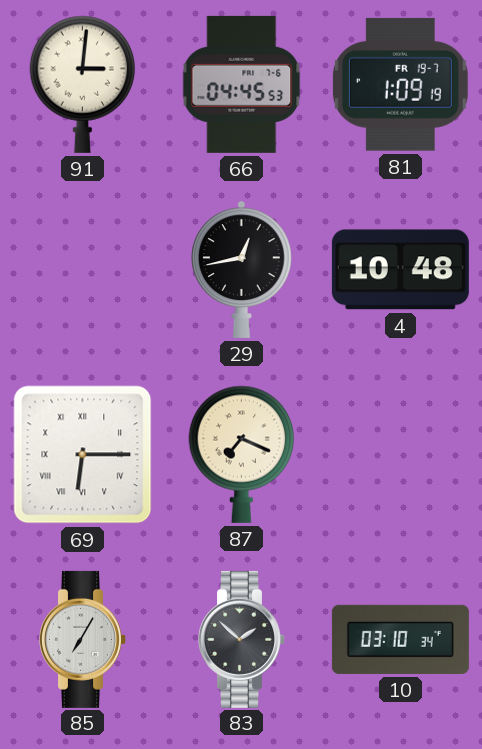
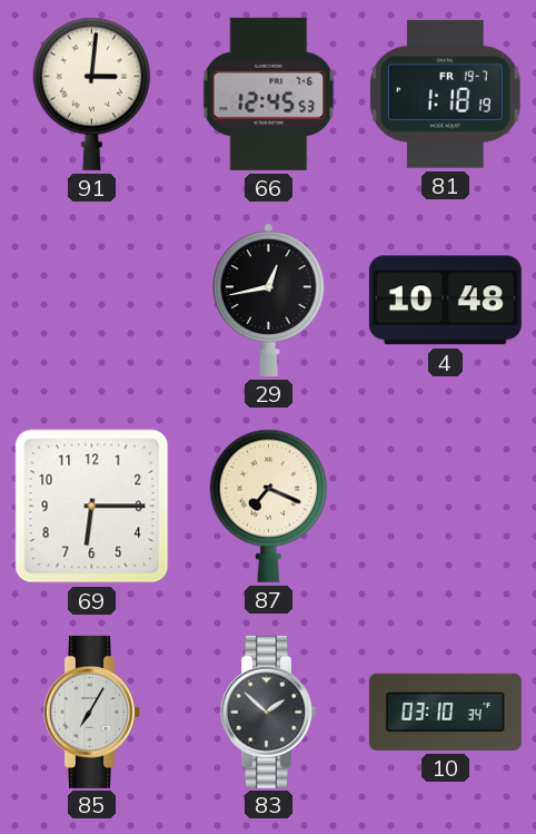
66: 04:45 -> 12:45
81: 1:09 -> 1:18
69 numerals: Roman -> Arabic
